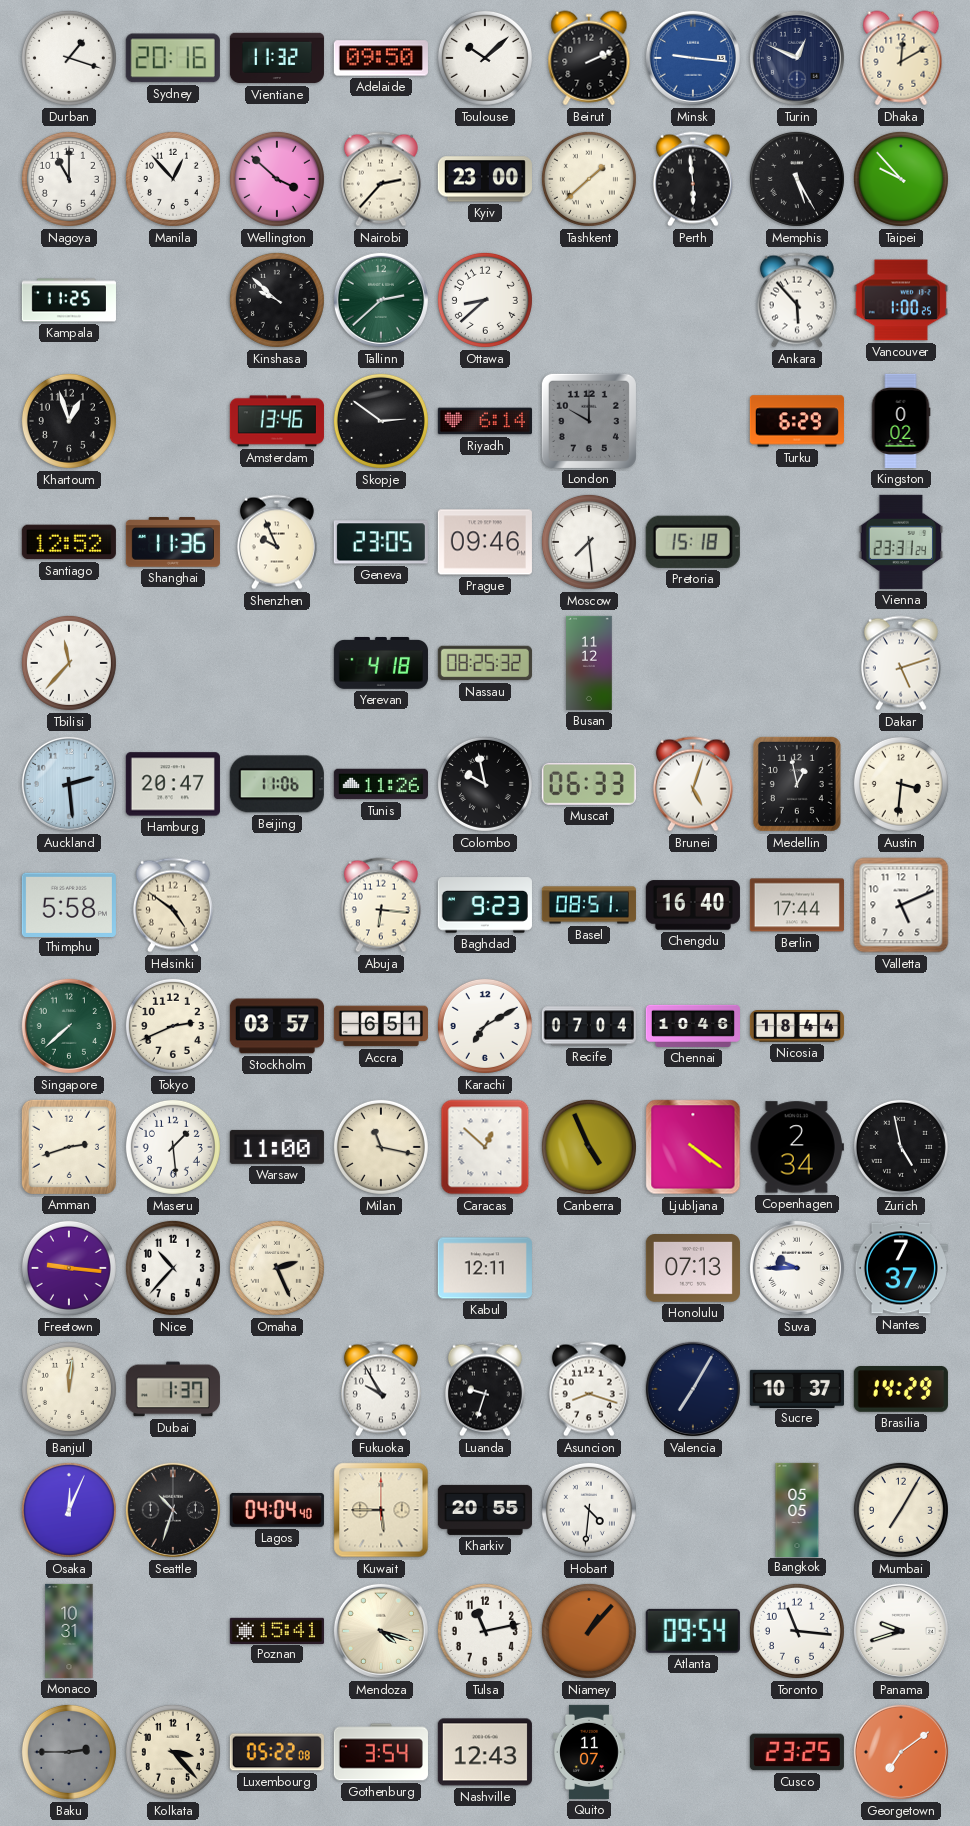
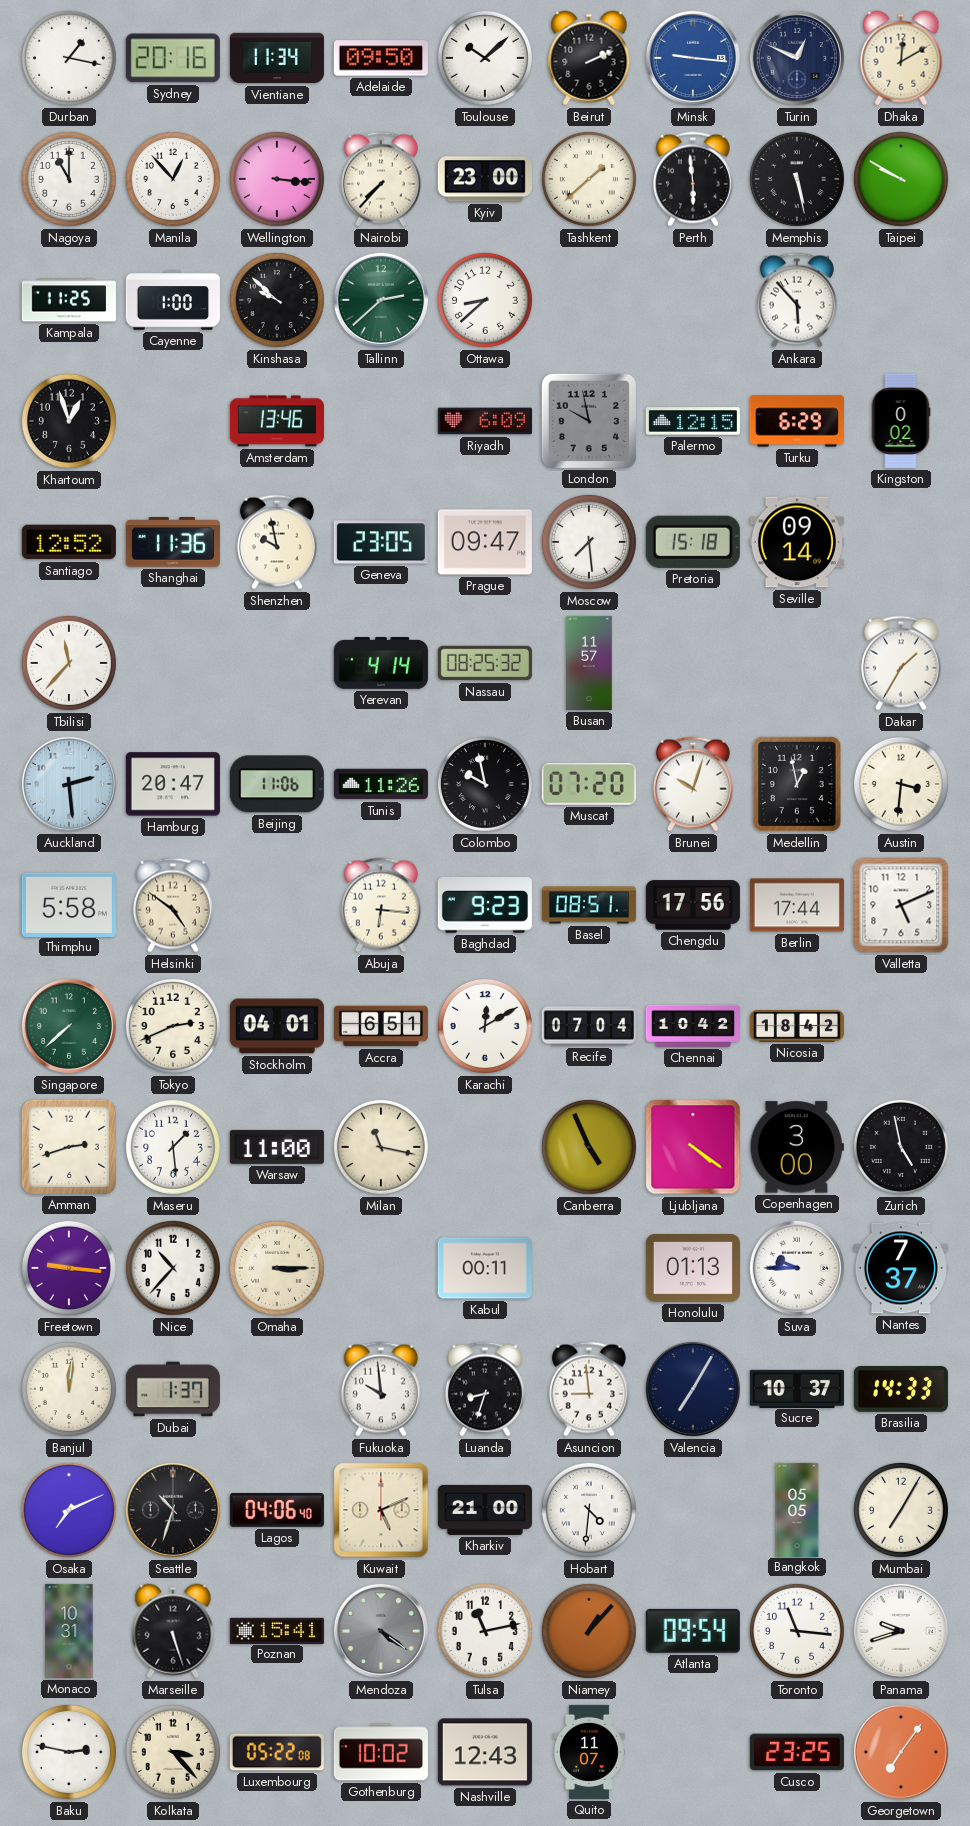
Durban: 1:18 -> 1:17
Vientiane: 11:32 -> 11:34
Wellington: 3:52 -> 3:16
Nairobi: 2:37 -> 7:37
Memphis: 5:25 -> 5:28
Taipei: 9:53 -> 9:50
Cayenne: none -> 1:00
Vancouver: 1:00 -> none
Skopje: 2:51 -> none
Riyadh: 6:14 -> 6:09
London: 10:00 -> 9:58
Palermo: none -> 12:15
Shenzhen: 9:56 -> 9:58
Prague: 09:46 -> 09:47
Seville: none -> 09:14
Vienna: 23:31 -> none
Yerevan: 4:18 -> 4:14
Busan: 11:12 -> 11:57
Dakar: 5:12 -> 1:35
Muscat: 06:33 -> 07:20
Brunei: 5:03 -> 10:03
Chengdu: 16:40 -> 17:56
Stockholm: 03:57 -> 04:01
Karachi: 7:10 -> 12:10
Chennai: 10:46 -> 10:42
Nicosia: 18:44 -> 18:42
Caracas: 12:52 -> none
Copenhagen: 2:34 -> 3:00
Omaha: 2:26 -> 3:15
Kabul: 12:11 -> 00:11
Honolulu: 07:13 -> 01:13
Fukuoka: 9:55 -> 9:59
Luanda: 9:33 -> 8:33
Asuncion: 8:18 -> 8:59
Brasilia: 14:29 -> 14:33
Osaka: 12:04 -> 7:11
Lagos: 04:04 -> 04:06
Kuwait: 5:45 -> 5:11
Kharkiv: 20:55 -> 21:00
Marseille: none -> 5:27
Mendoza: 4:18 -> 4:21
Mendoza dial: cream -> grey
Baku: 2:45 -> 2:47
Baku dial: grey -> white
Gothenburg: 3:54 -> 10:02
Georgetown: 7:09 -> 7:06
